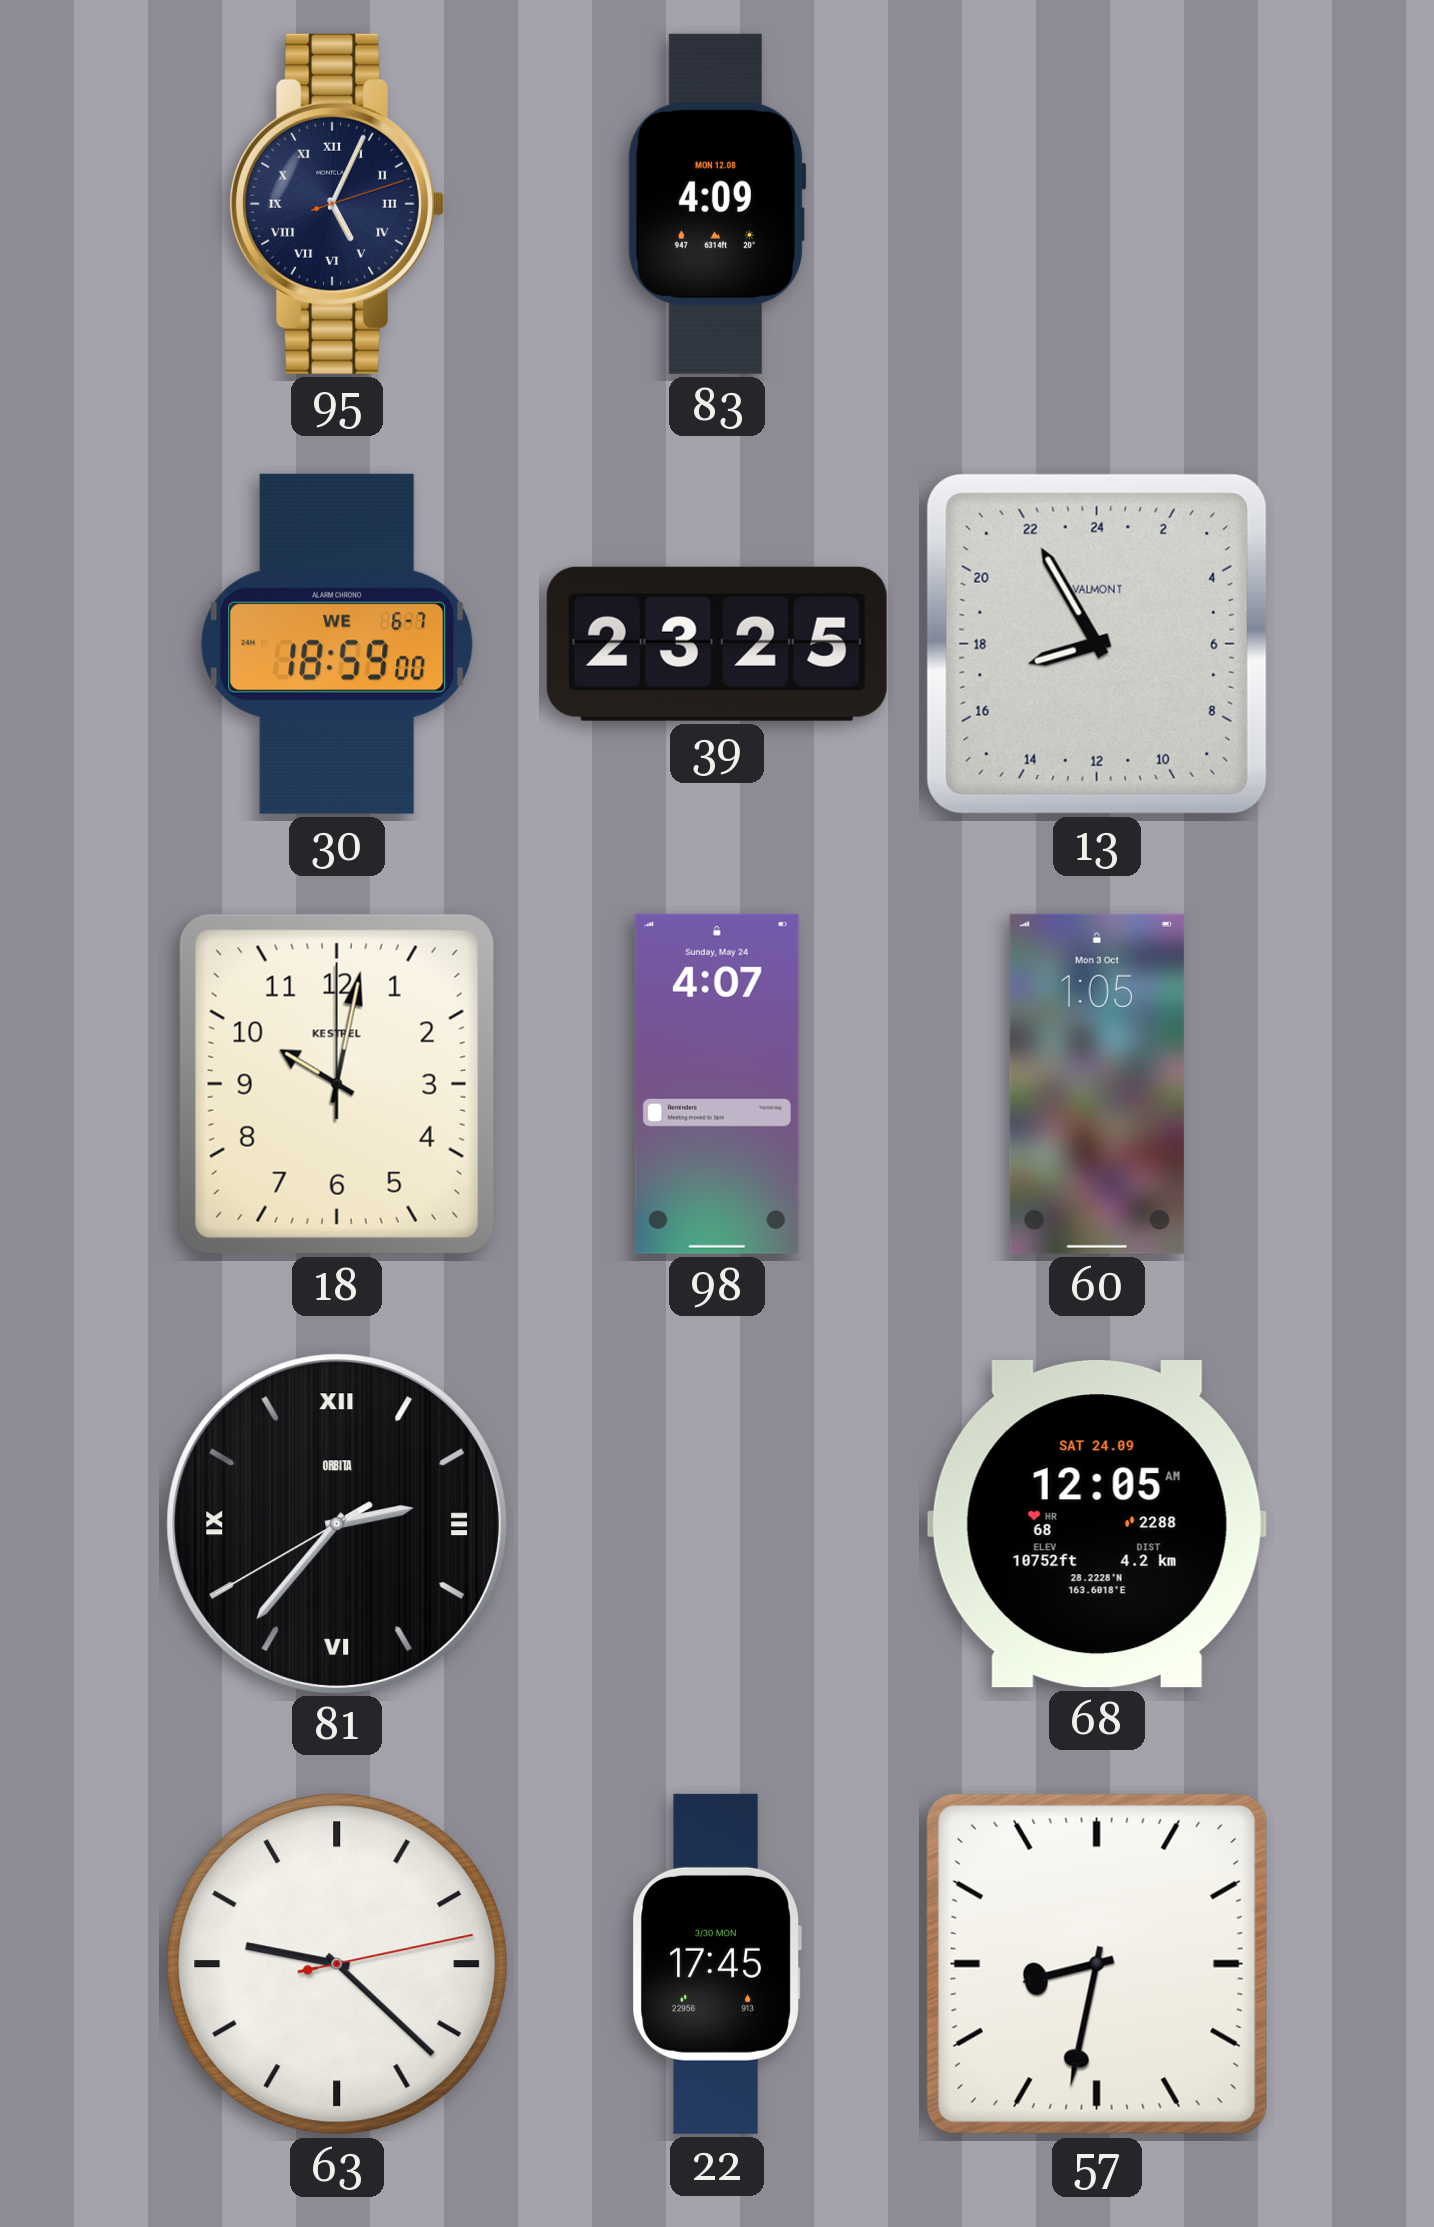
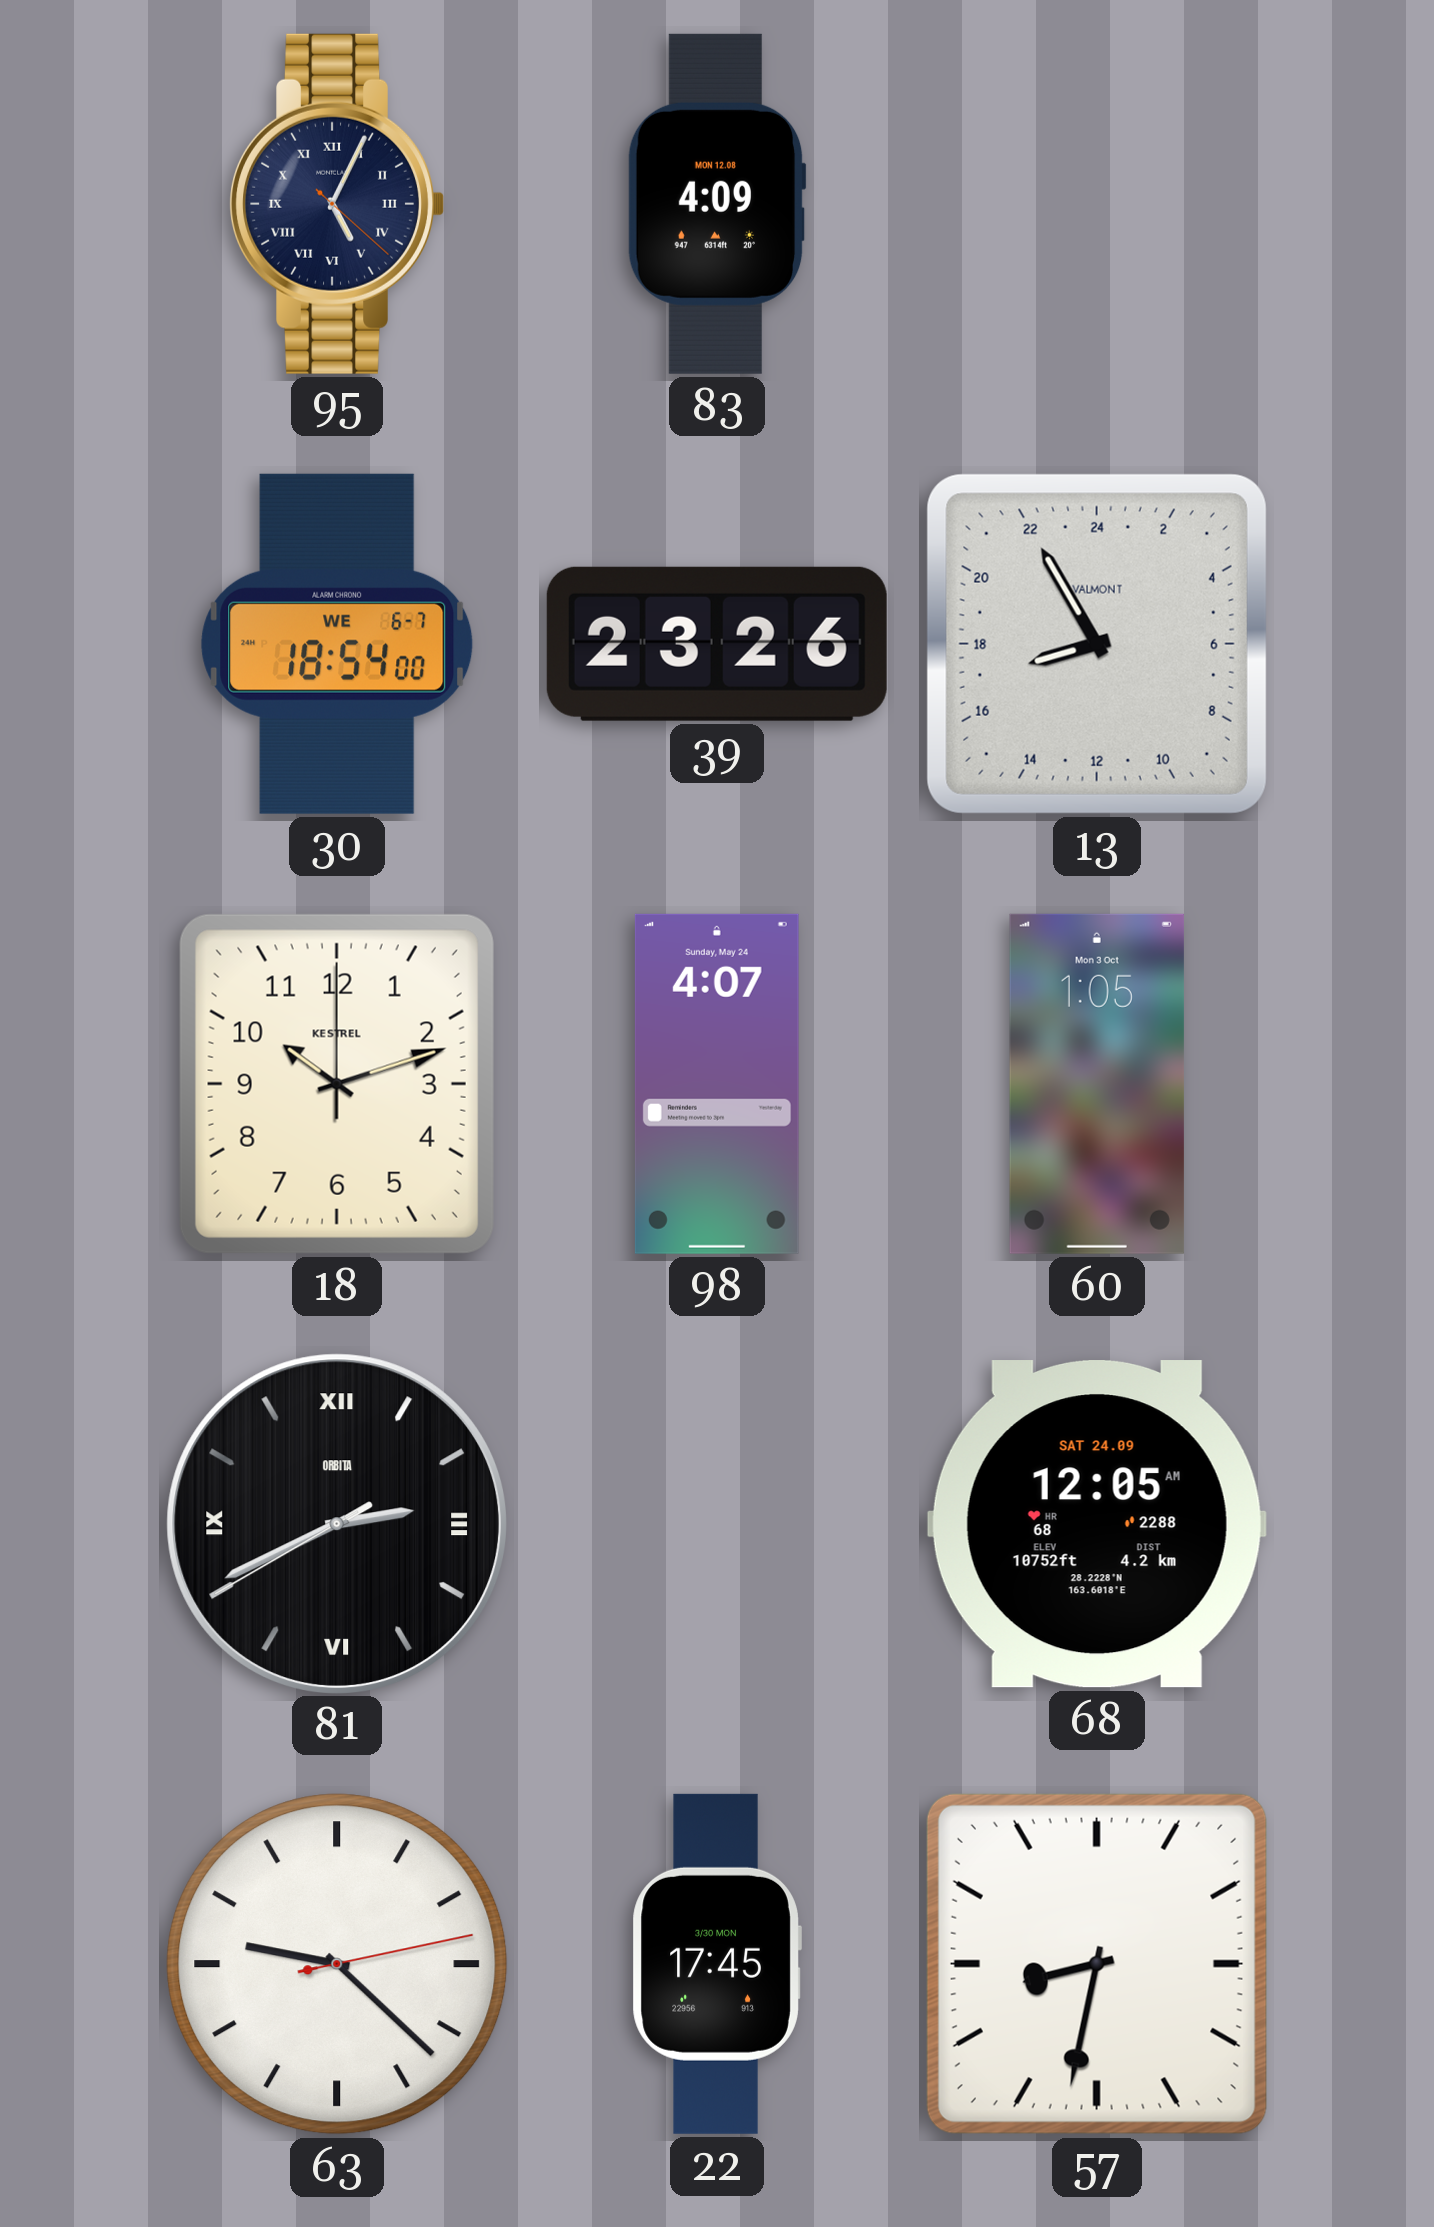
95: 5:04:12 -> 5:04:22
30: 18:59 -> 18:54
39: 23:25 -> 23:26
18: 10:02 -> 10:12
81: 2:36 -> 2:40
